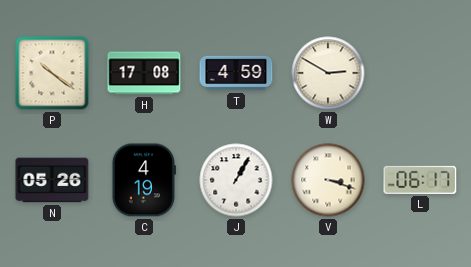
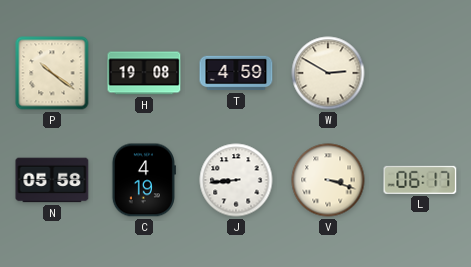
H: 17:08 -> 19:08
N: 05:26 -> 05:58
J: 1:05 -> 8:44
